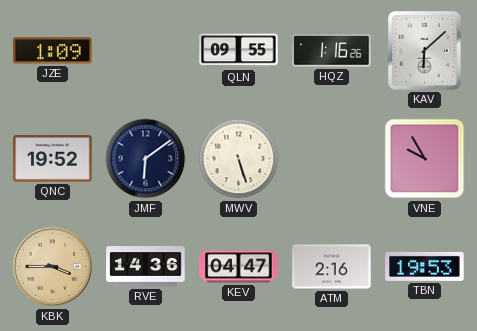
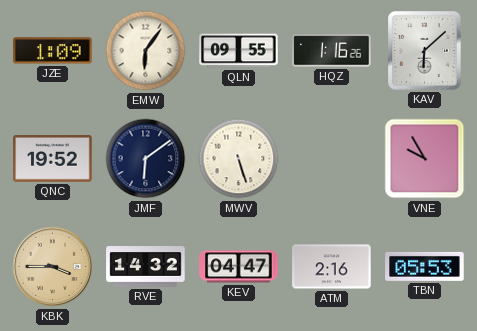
EMW: none -> 6:06
RVE: 14:36 -> 14:32
TBN: 19:53 -> 05:53
